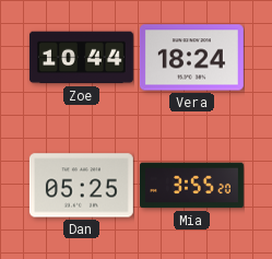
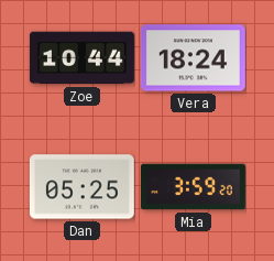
Mia: 3:55 -> 3:59
